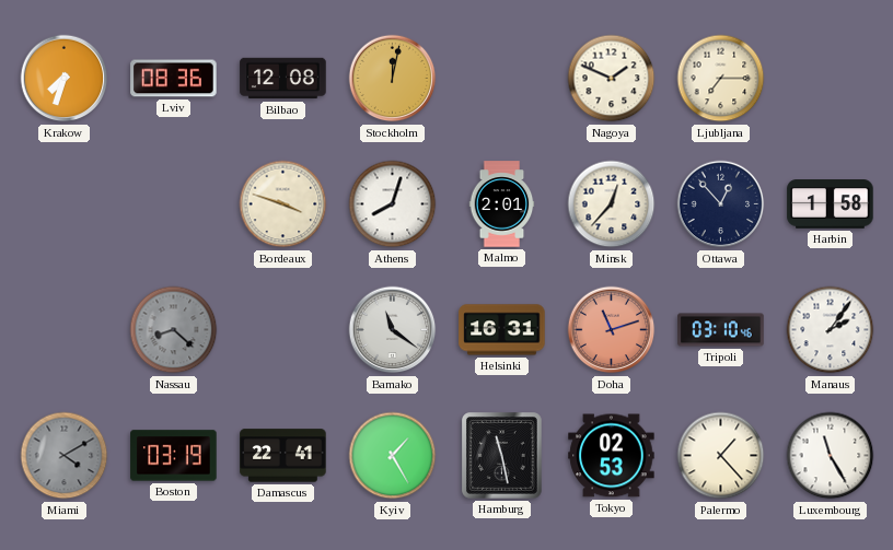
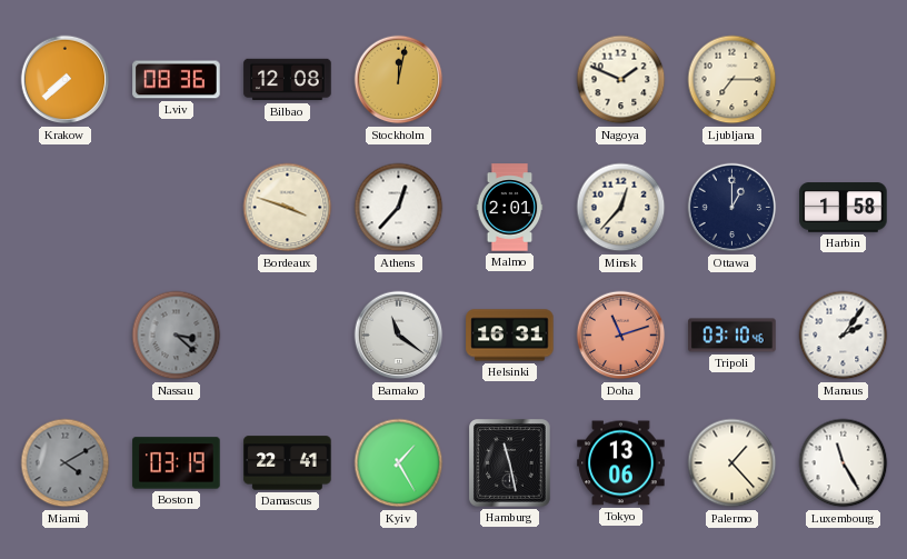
Krakow: 7:33 -> 7:38
Athens: 8:03 -> 12:37
Ottawa: 12:53 -> 1:00
Nassau: 8:22 -> 3:22
Tokyo: 02:53 -> 13:06
